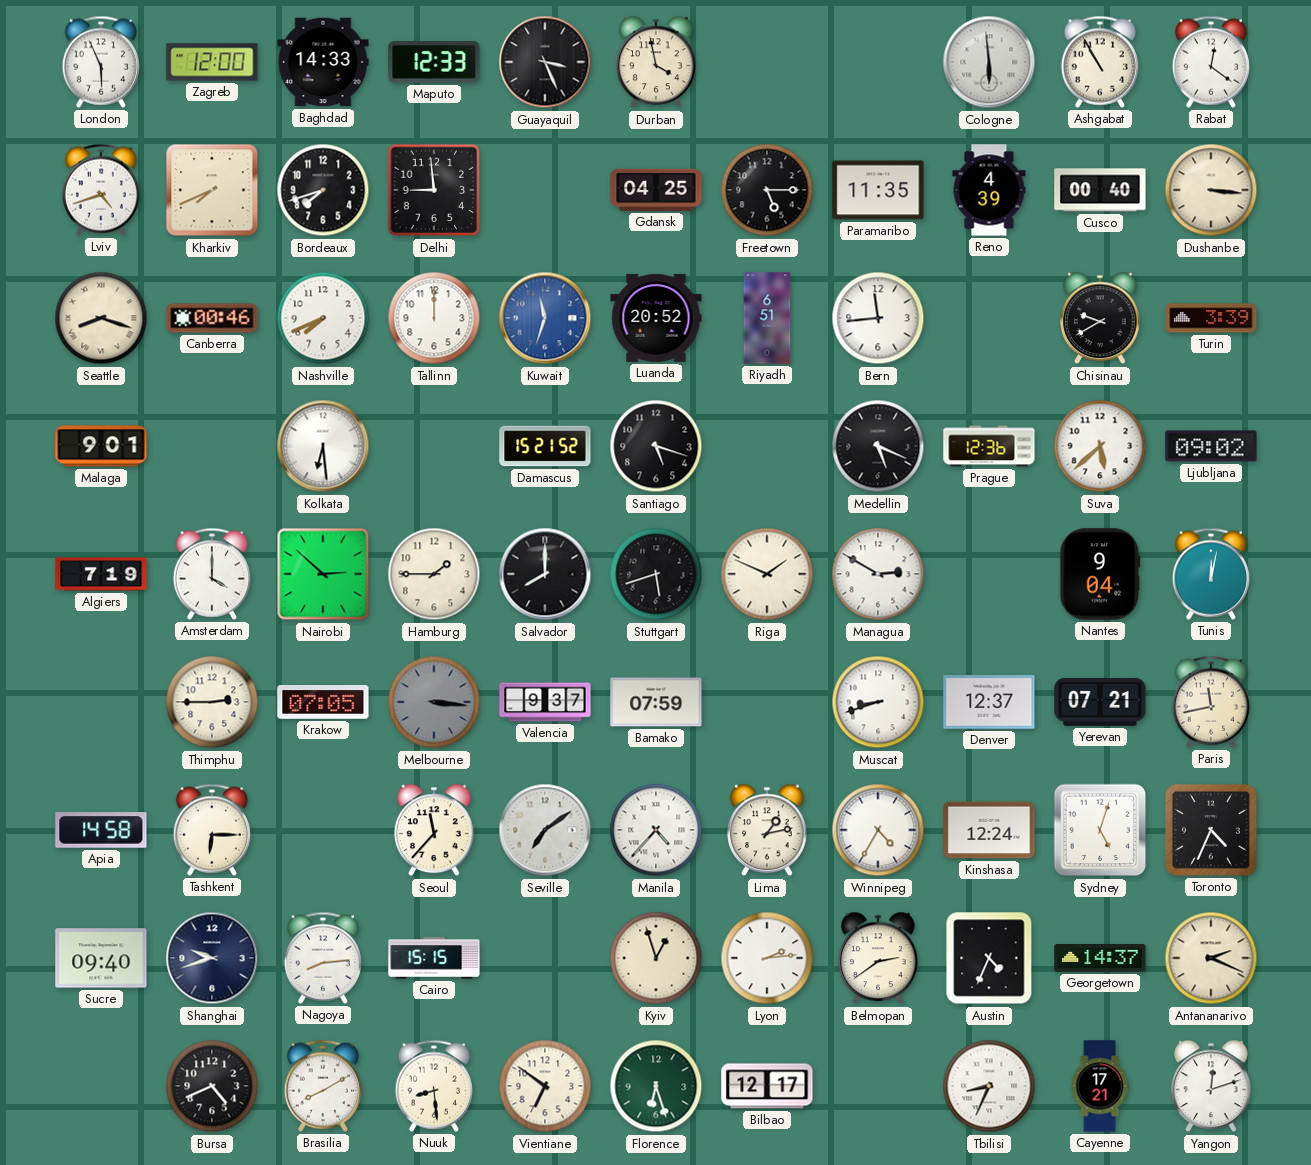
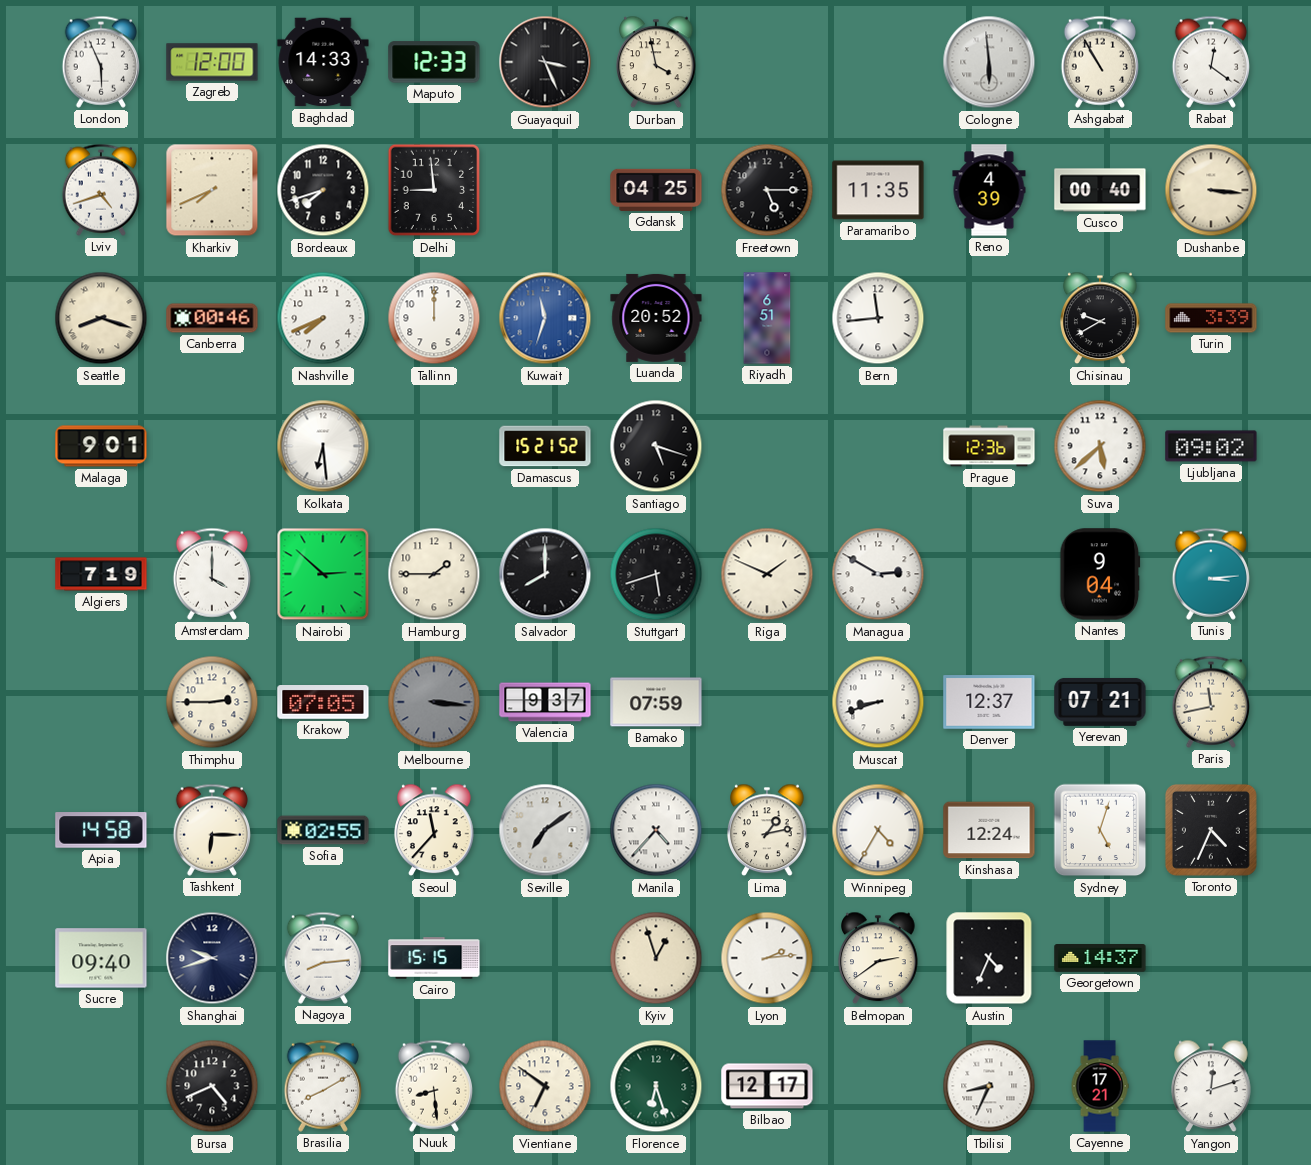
Medellin: 5:19 -> none
Tunis: 12:02 -> 3:14
Sofia: none -> 02:55
Antananarivo: 2:19 -> none
